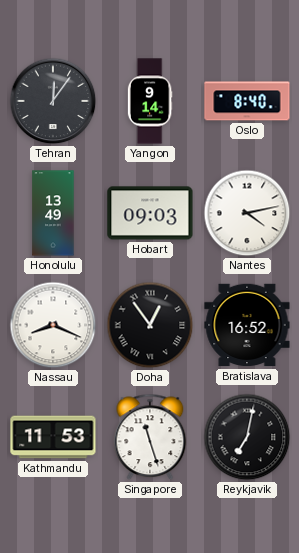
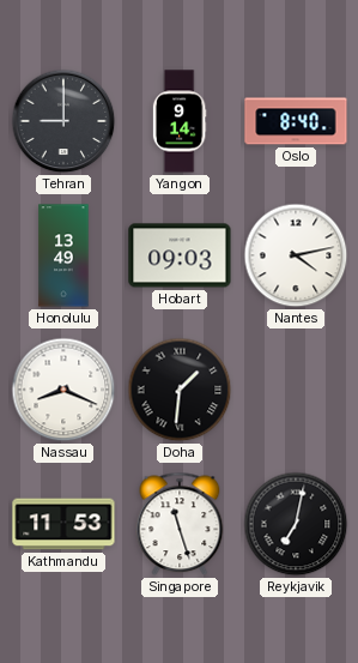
Tehran: 12:06 -> 9:00
Doha: 12:54 -> 1:31
Bratislava: 16:52 -> none
